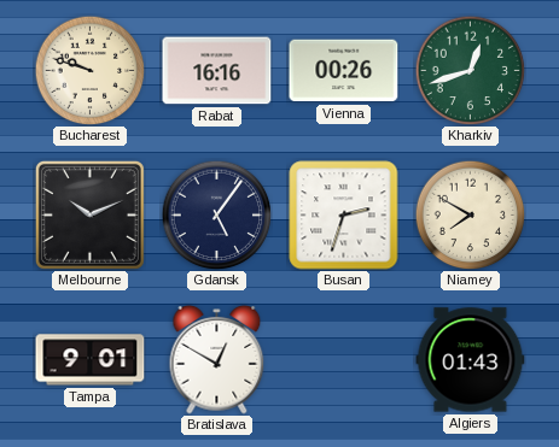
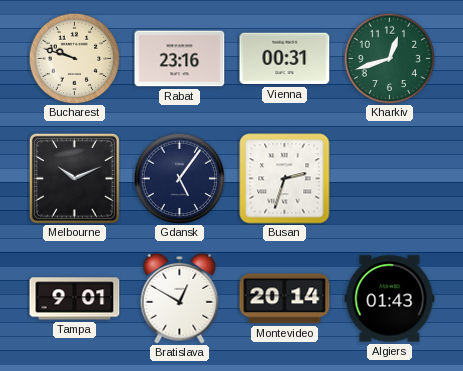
Rabat: 16:16 -> 23:16
Vienna: 00:26 -> 00:31
Niamey: 7:50 -> none
Montevideo: none -> 20:14
